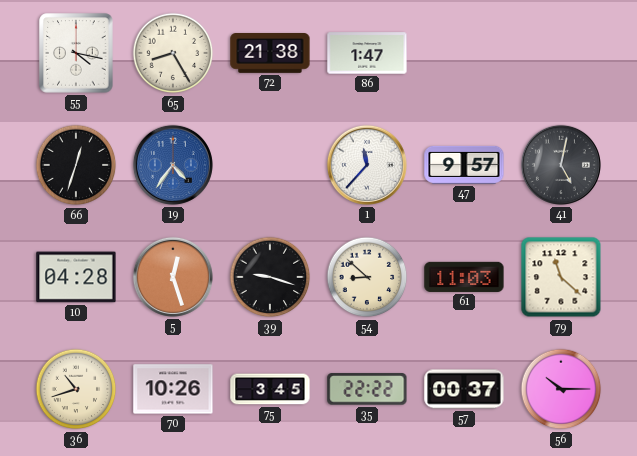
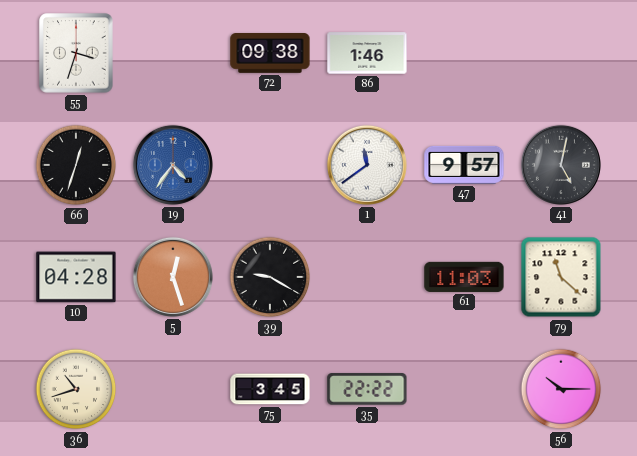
55: 4:17 -> 3:33
65: 8:25 -> none
72: 21:38 -> 09:38
86: 1:47 -> 1:46
1: 11:37 -> 11:39
39: 9:18 -> 9:20
54: 8:52 -> none
70: 10:26 -> none
57: 00:37 -> none
